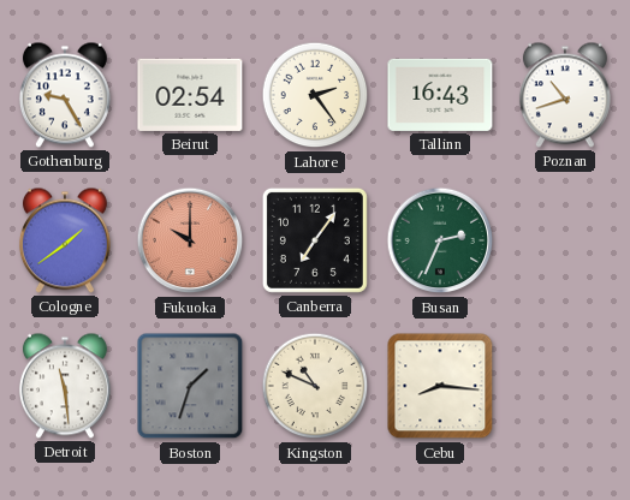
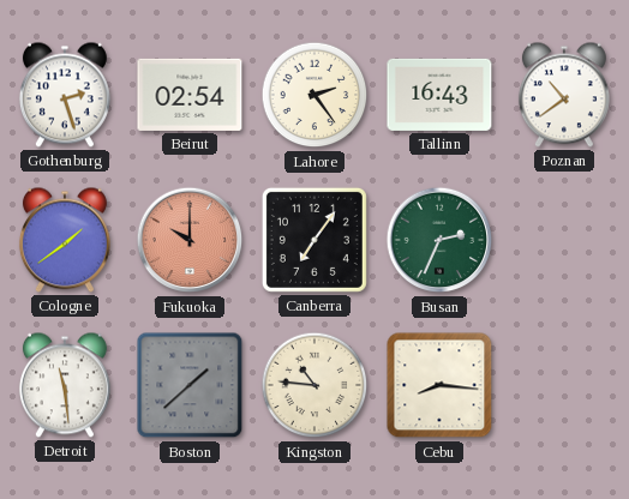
Gothenburg: 9:25 -> 2:27
Poznan: 10:42 -> 10:39
Boston: 1:33 -> 1:38
Kingston: 10:49 -> 10:46
